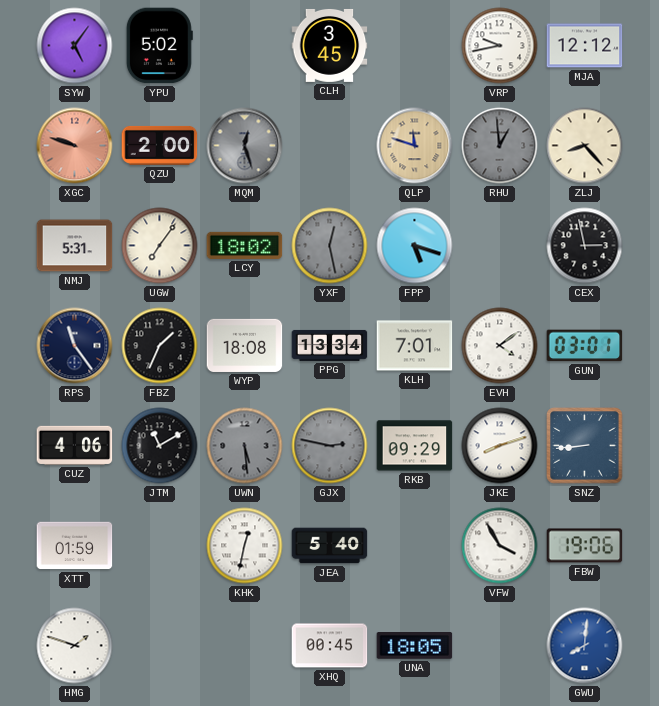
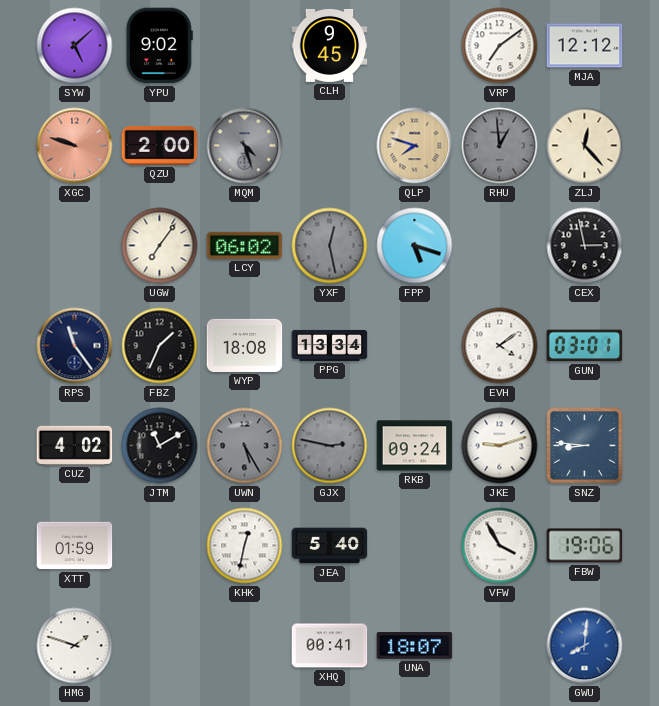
SYW: 5:06 -> 5:08
YPU: 5:02 -> 9:02
CLH: 3:45 -> 9:45
VRP: 9:43 -> 7:09
MQM: 12:27 -> 4:27
QLP: 11:48 -> 7:48
ZLJ: 8:23 -> 12:23
NMJ: 5:31 -> none
LCY: 18:02 -> 06:02
KLH: 7:01 -> none
CUZ: 4:06 -> 4:02
UWN: 5:29 -> 5:25
RKB: 09:29 -> 09:24
JKE: 8:12 -> 9:12
SNZ: 8:44 -> 8:46
XHQ: 00:45 -> 00:41
UNA: 18:05 -> 18:07
